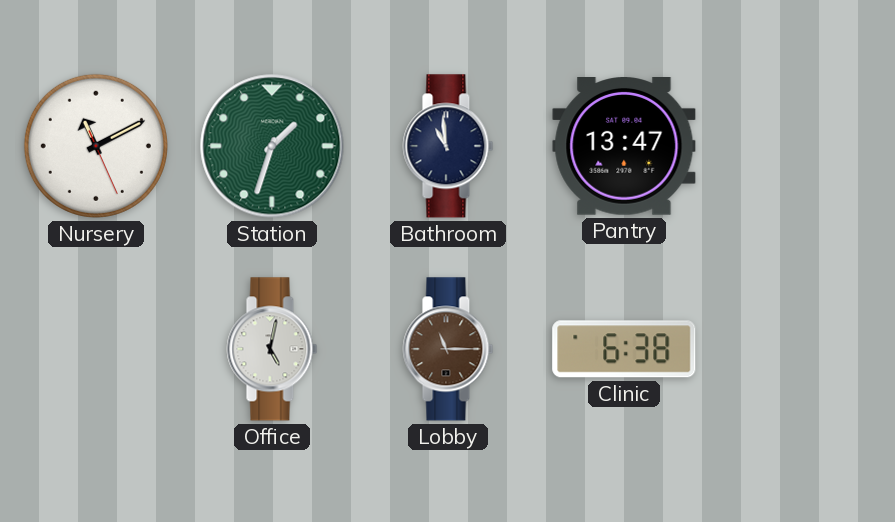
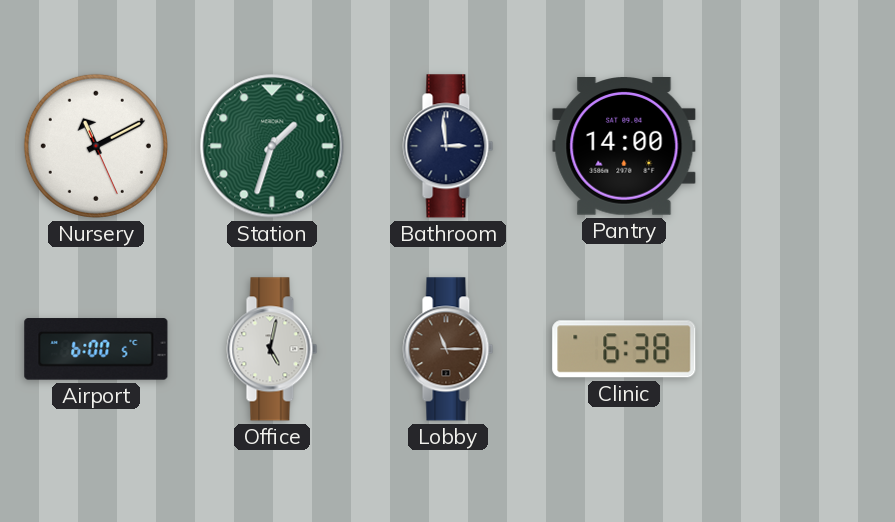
Bathroom: 10:59 -> 2:59
Pantry: 13:47 -> 14:00
Airport: none -> 6:00
